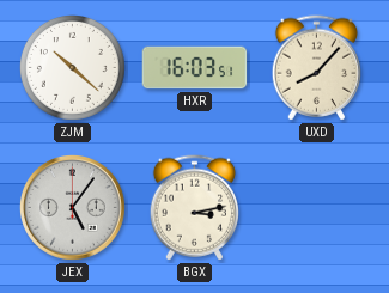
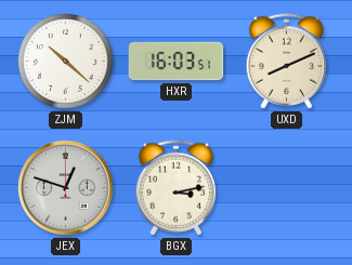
UXD: 8:07 -> 8:11
JEX: 5:06 -> 12:48
